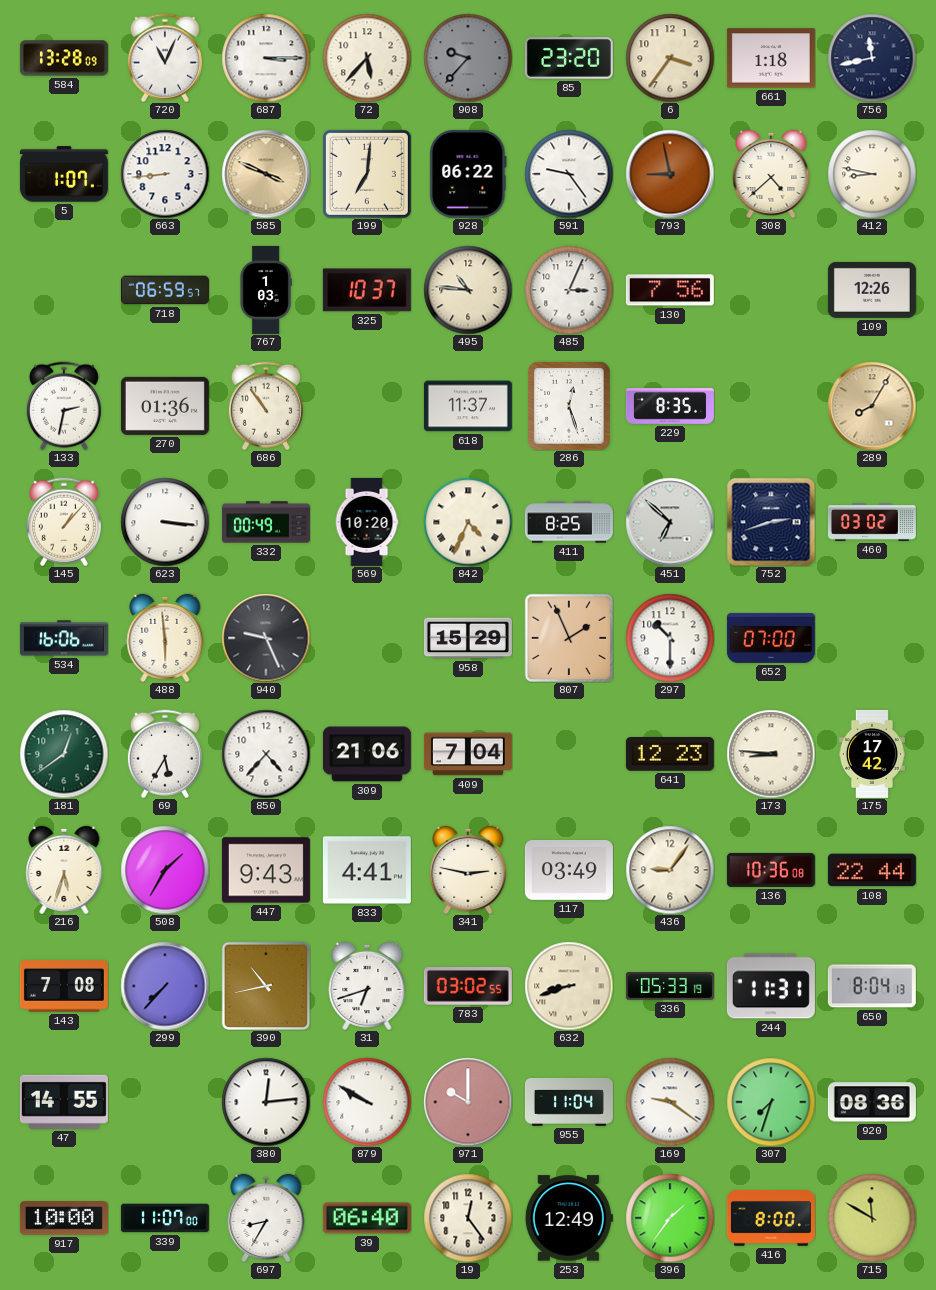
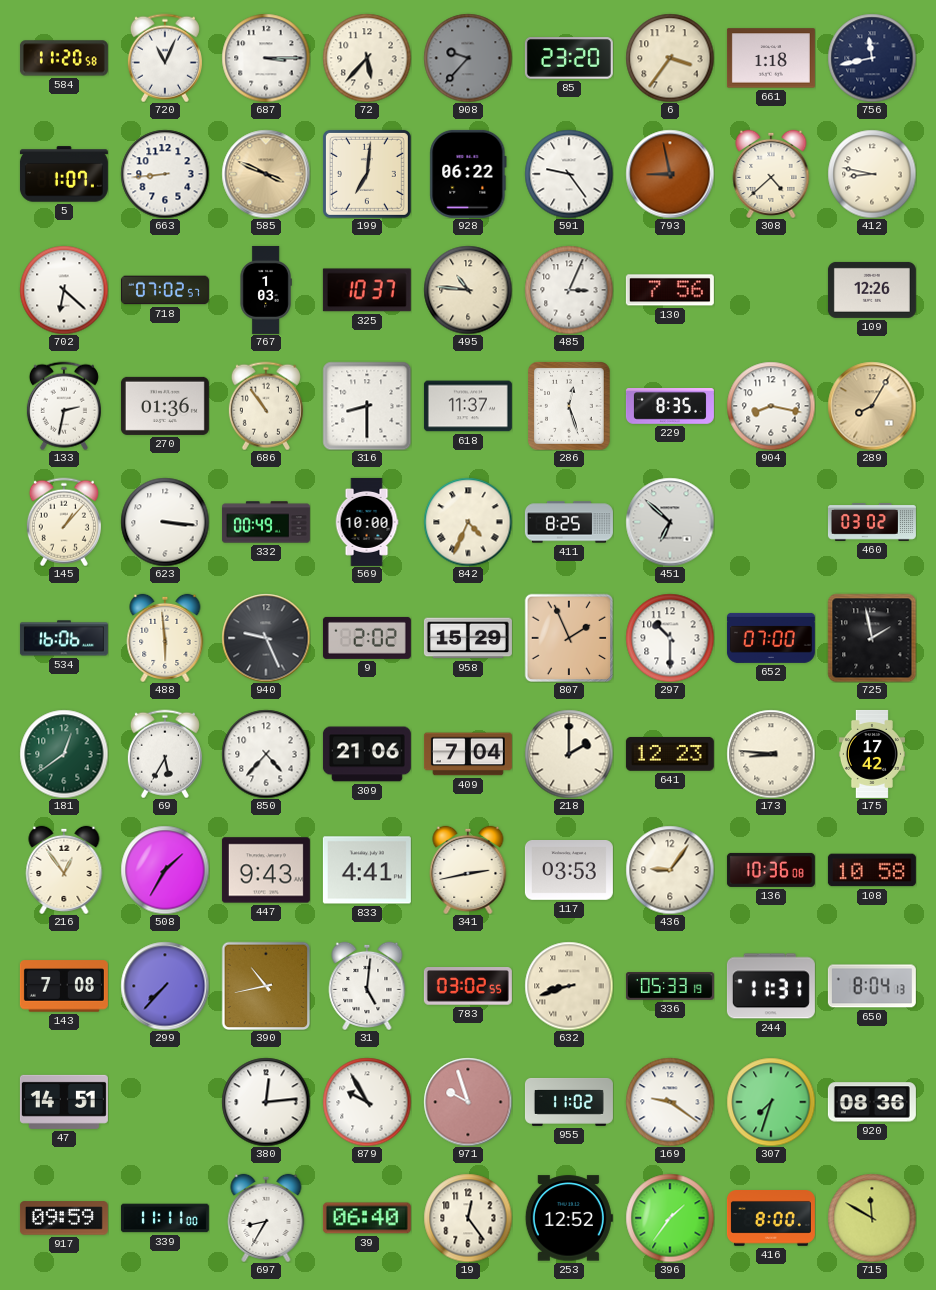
584: 13:28 -> 11:20
702: none -> 6:22
718: 06:59 -> 07:02
316: none -> 8:30
904: none -> 8:17
569: 10:20 -> 10:00
752: 2:42 -> none
9: none -> 2:02
725: none -> 1:58
218: none -> 2:00
216: 5:33 -> 12:54
341: 2:47 -> 2:43
117: 03:49 -> 03:53
108: 22:44 -> 10:58
31: 6:42 -> 5:01
47: 14:55 -> 14:51
879: 9:50 -> 9:55
971: 10:00 -> 9:57
955: 11:04 -> 11:02
917: 10:00 -> 09:59
339: 11:07 -> 11:11
253: 12:49 -> 12:52
